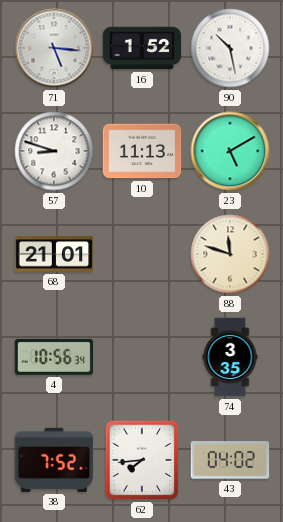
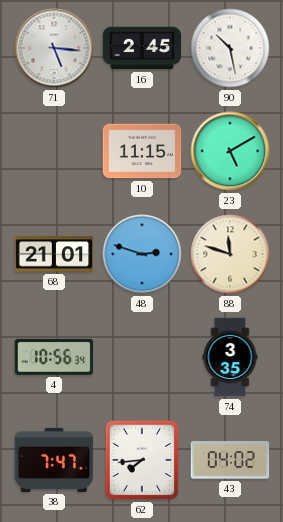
16: 1:52 -> 2:45
57: 8:48 -> none
10: 11:13 -> 11:15
48: none -> 2:48
38: 7:52 -> 7:47
